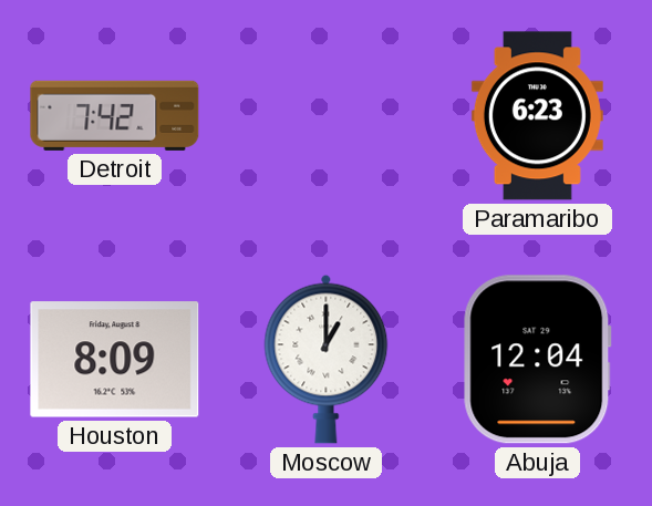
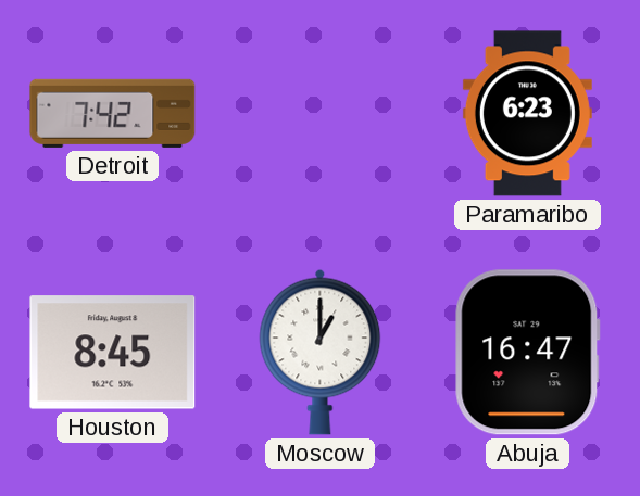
Houston: 8:09 -> 8:45
Abuja: 12:04 -> 16:47
